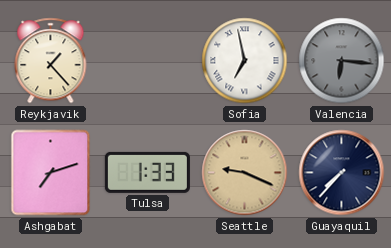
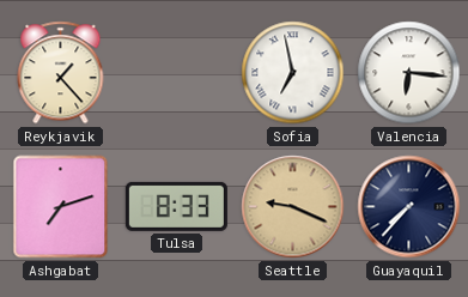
Valencia dial: grey -> white
Tulsa: 1:33 -> 8:33
